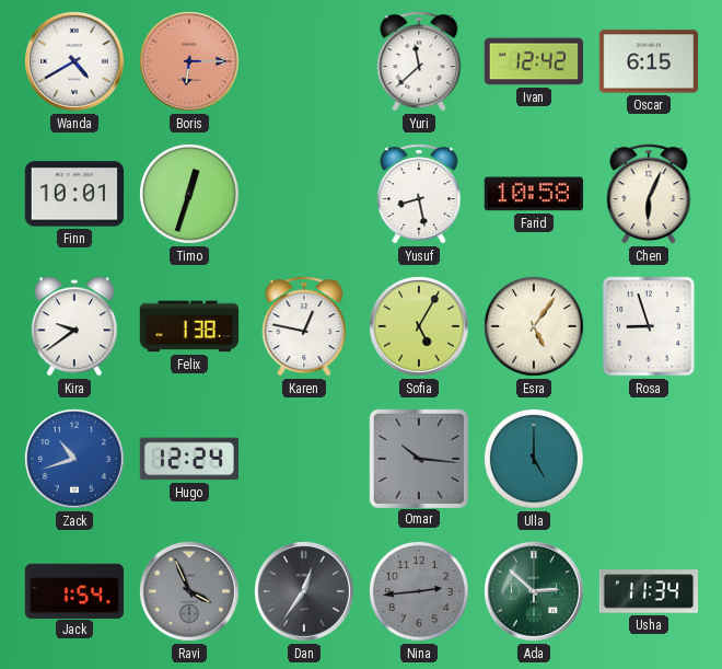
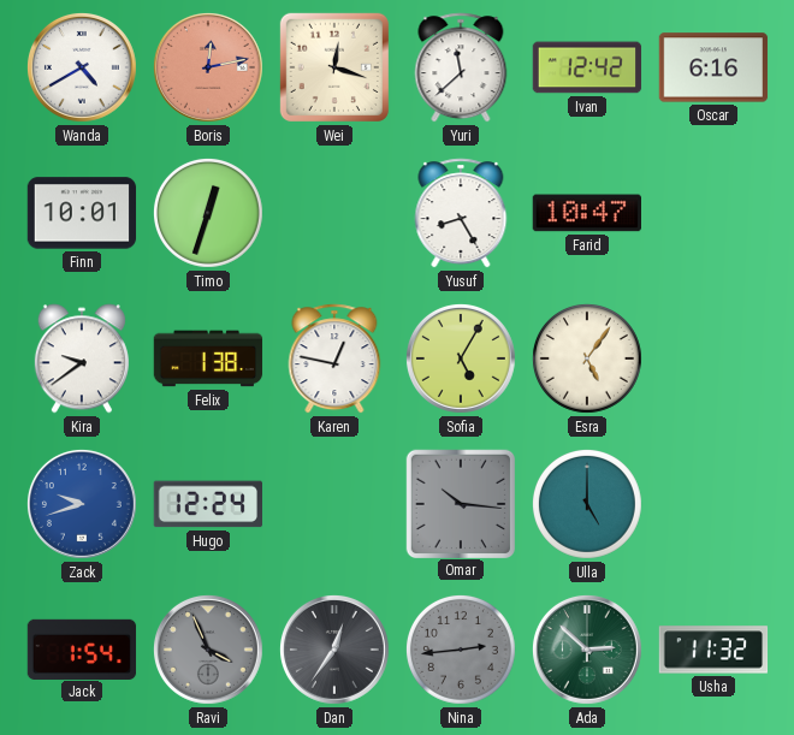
Boris: 6:15 -> 12:13
Wei: none -> 12:18
Oscar: 6:15 -> 6:16
Yusuf: 8:28 -> 8:25
Farid: 10:58 -> 10:47
Chen: 6:04 -> none
Rosa: 8:57 -> none
Zack: 10:42 -> 9:42
Usha: 11:34 -> 11:32
